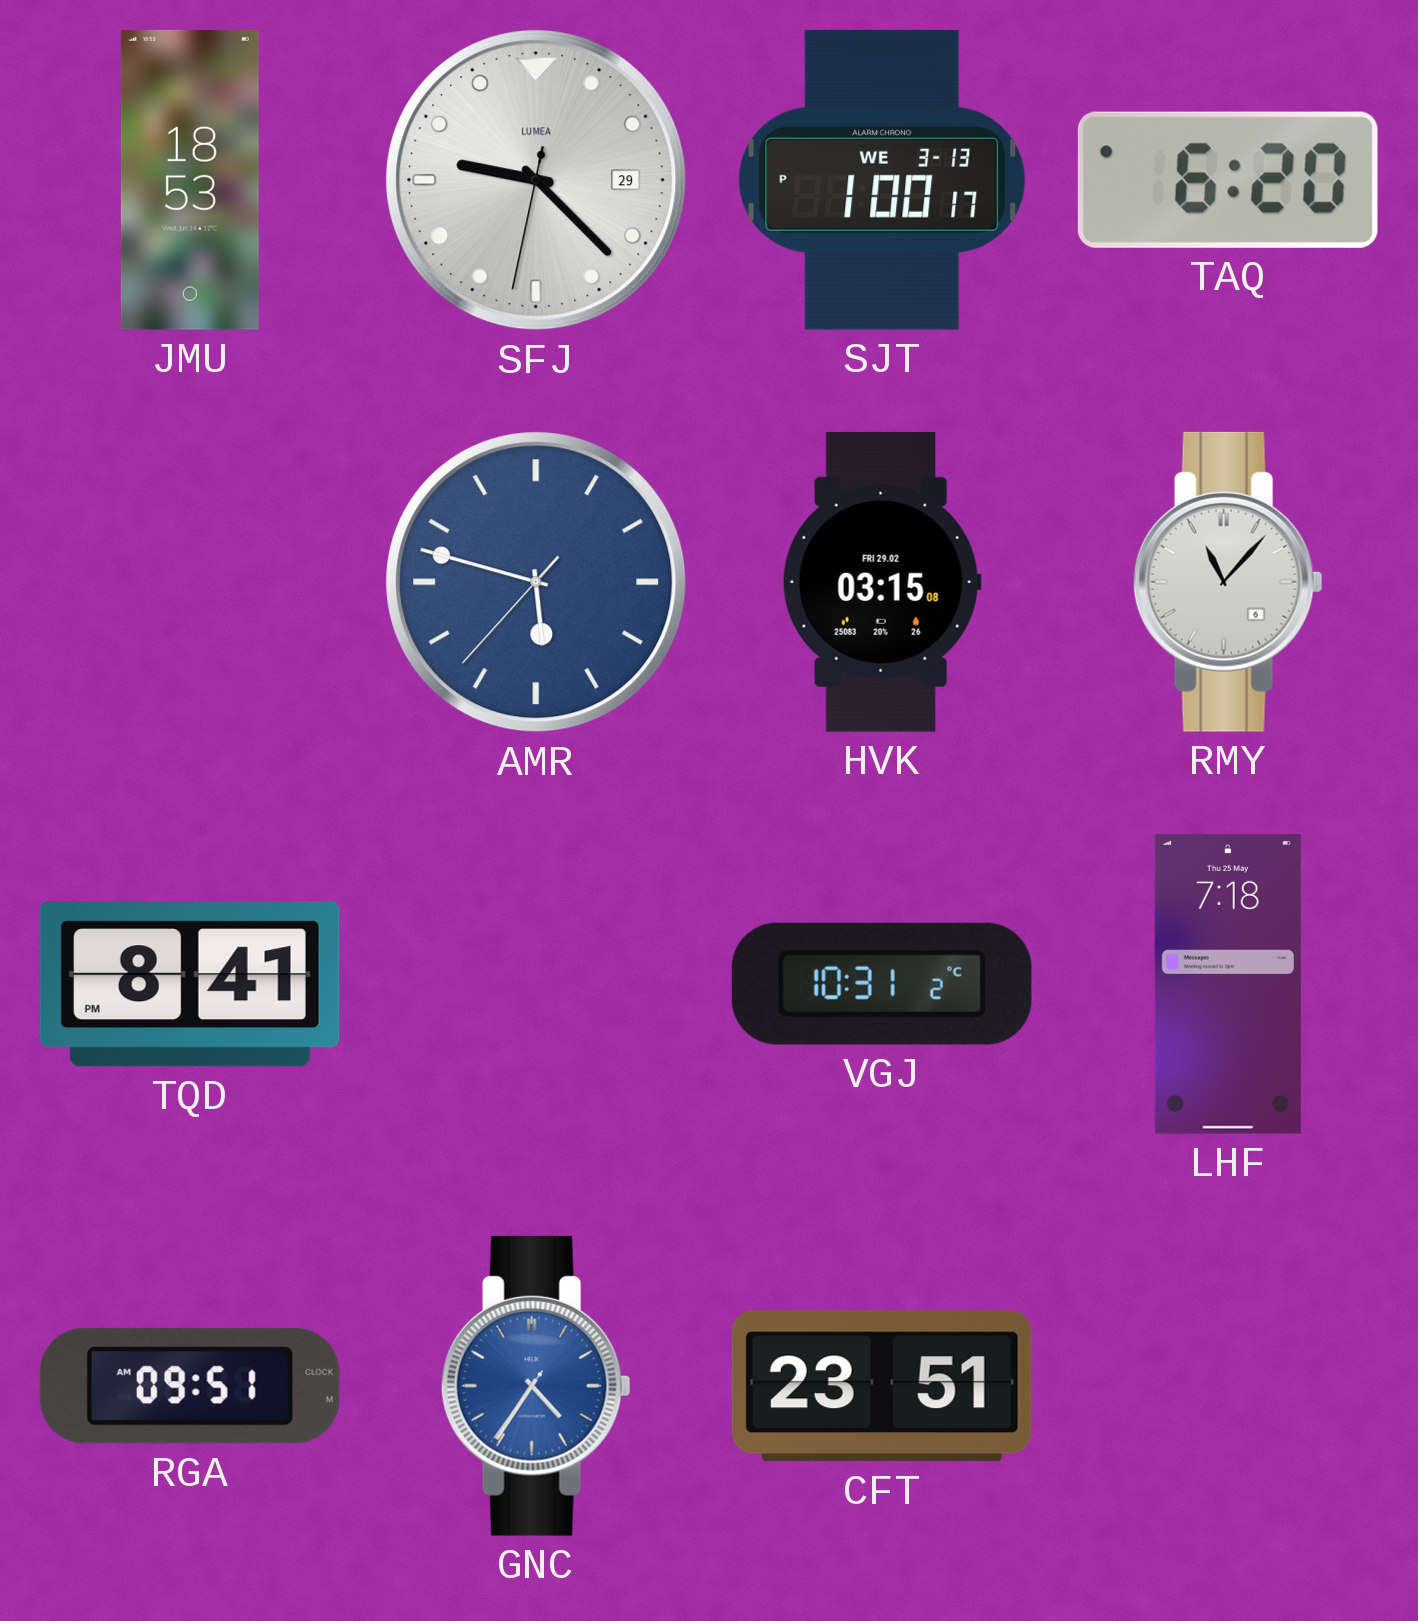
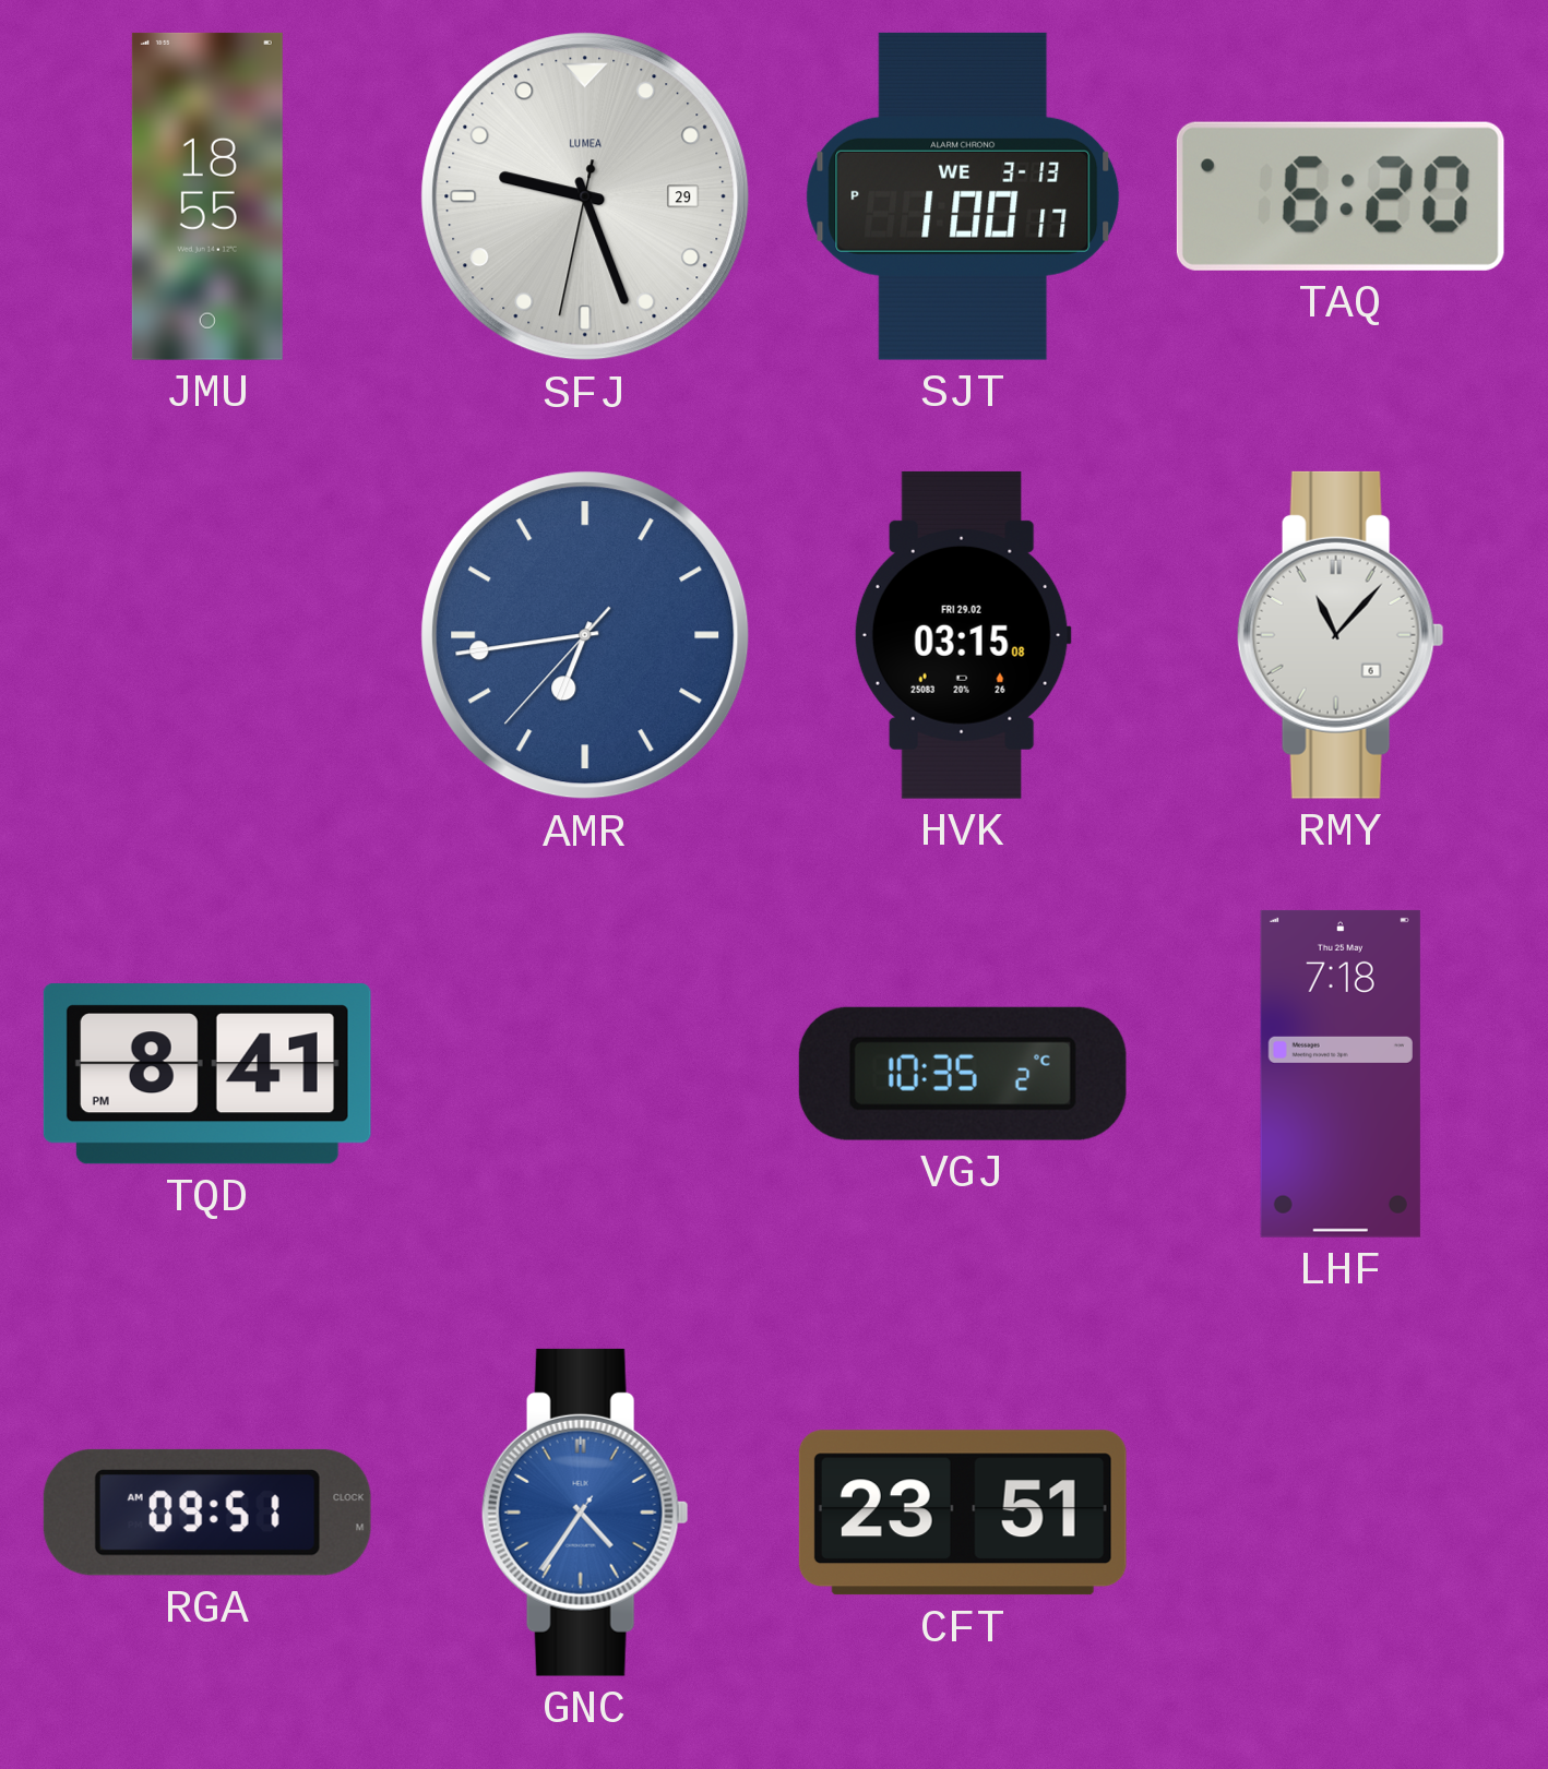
JMU: 18:53 -> 18:55
SFJ: 9:22 -> 9:26
AMR: 5:47 -> 6:43
VGJ: 10:31 -> 10:35
